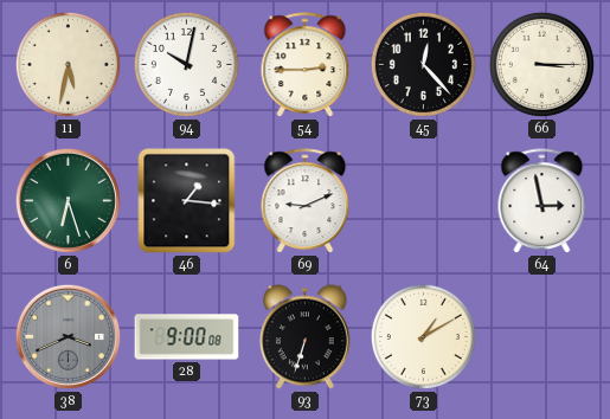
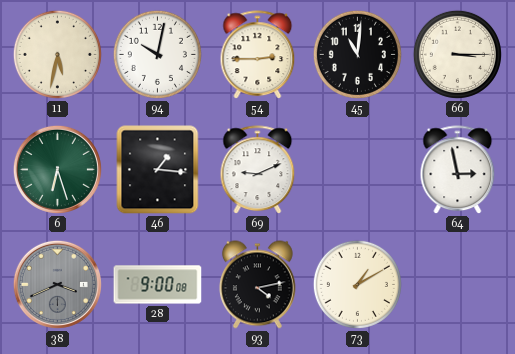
45: 12:23 -> 11:01
93: 6:33 -> 4:13
